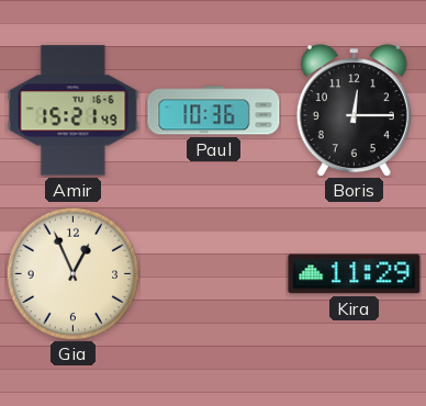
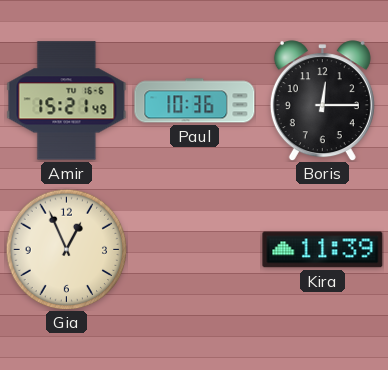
Kira: 11:29 -> 11:39
